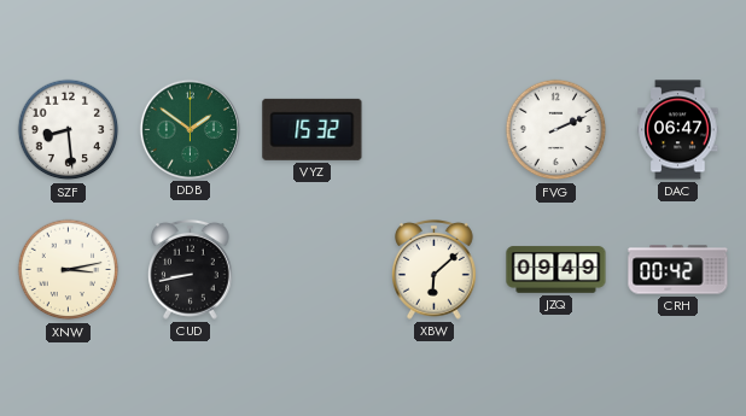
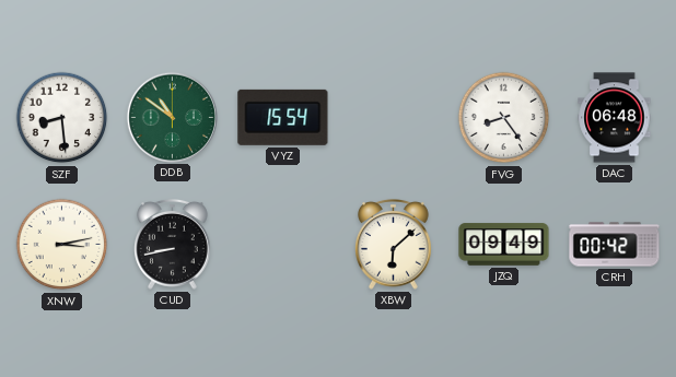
DDB: 1:51 -> 10:51
VYZ: 15:32 -> 15:54
FVG: 2:11 -> 8:24
DAC: 06:47 -> 06:48
